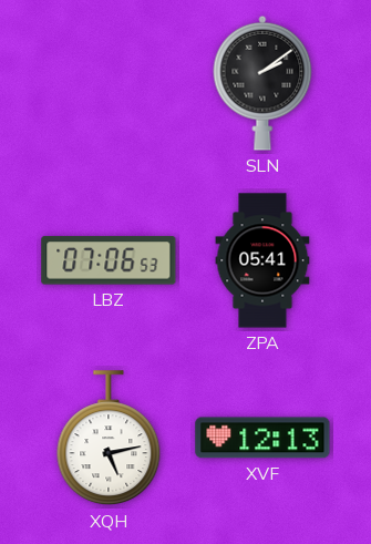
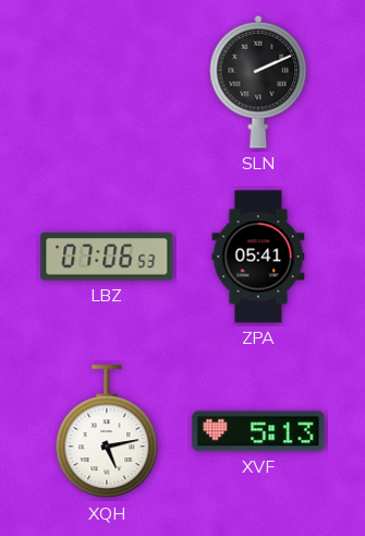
SLN: 2:09 -> 2:11
XVF: 12:13 -> 5:13
